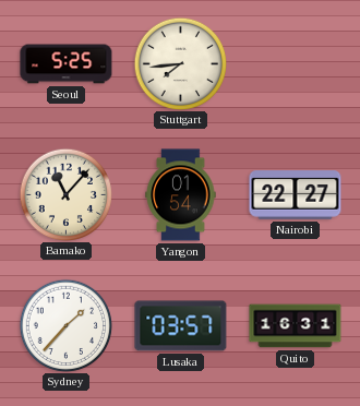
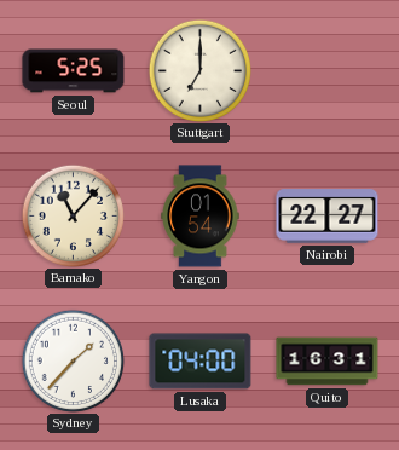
Stuttgart: 7:44 -> 7:00
Lusaka: 03:57 -> 04:00
